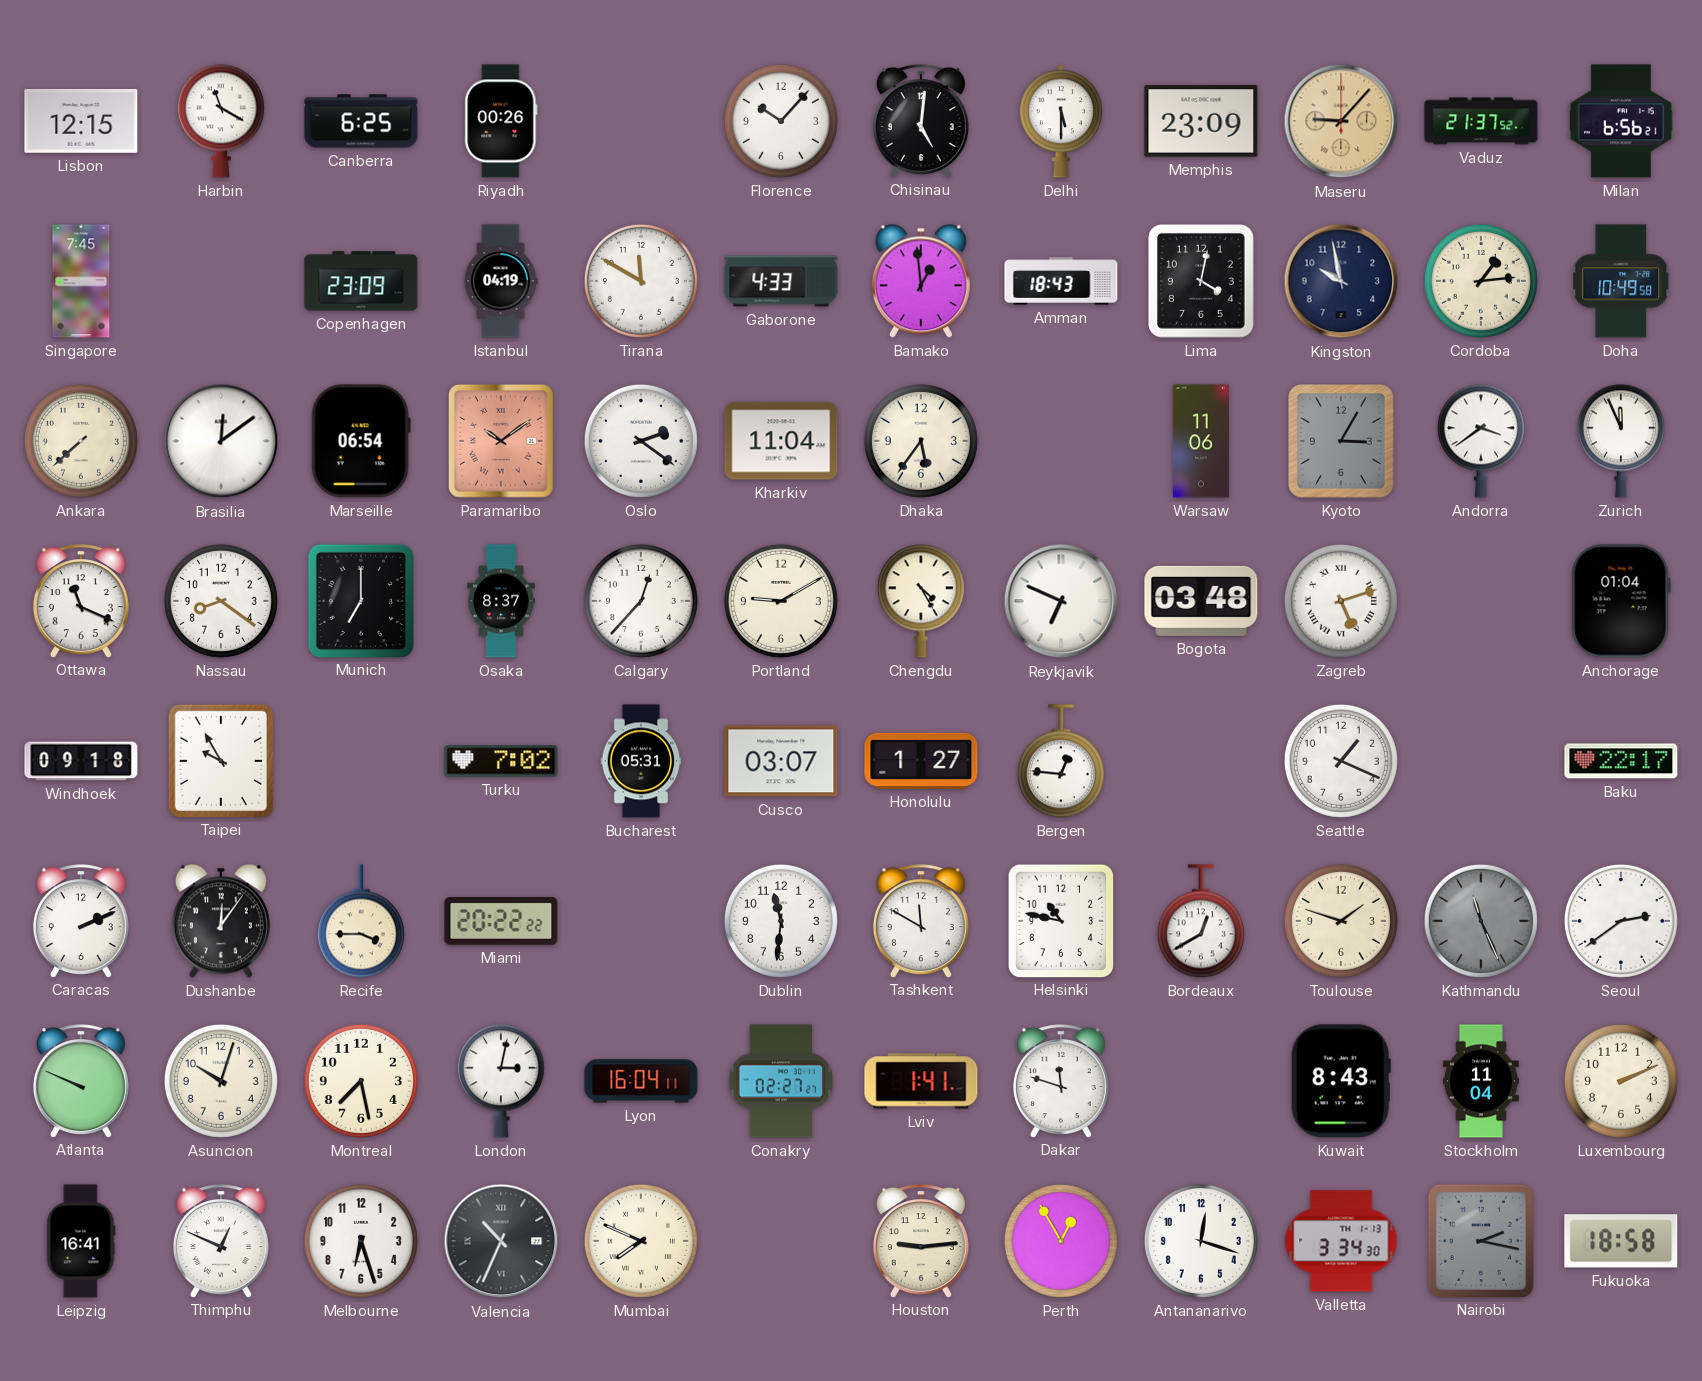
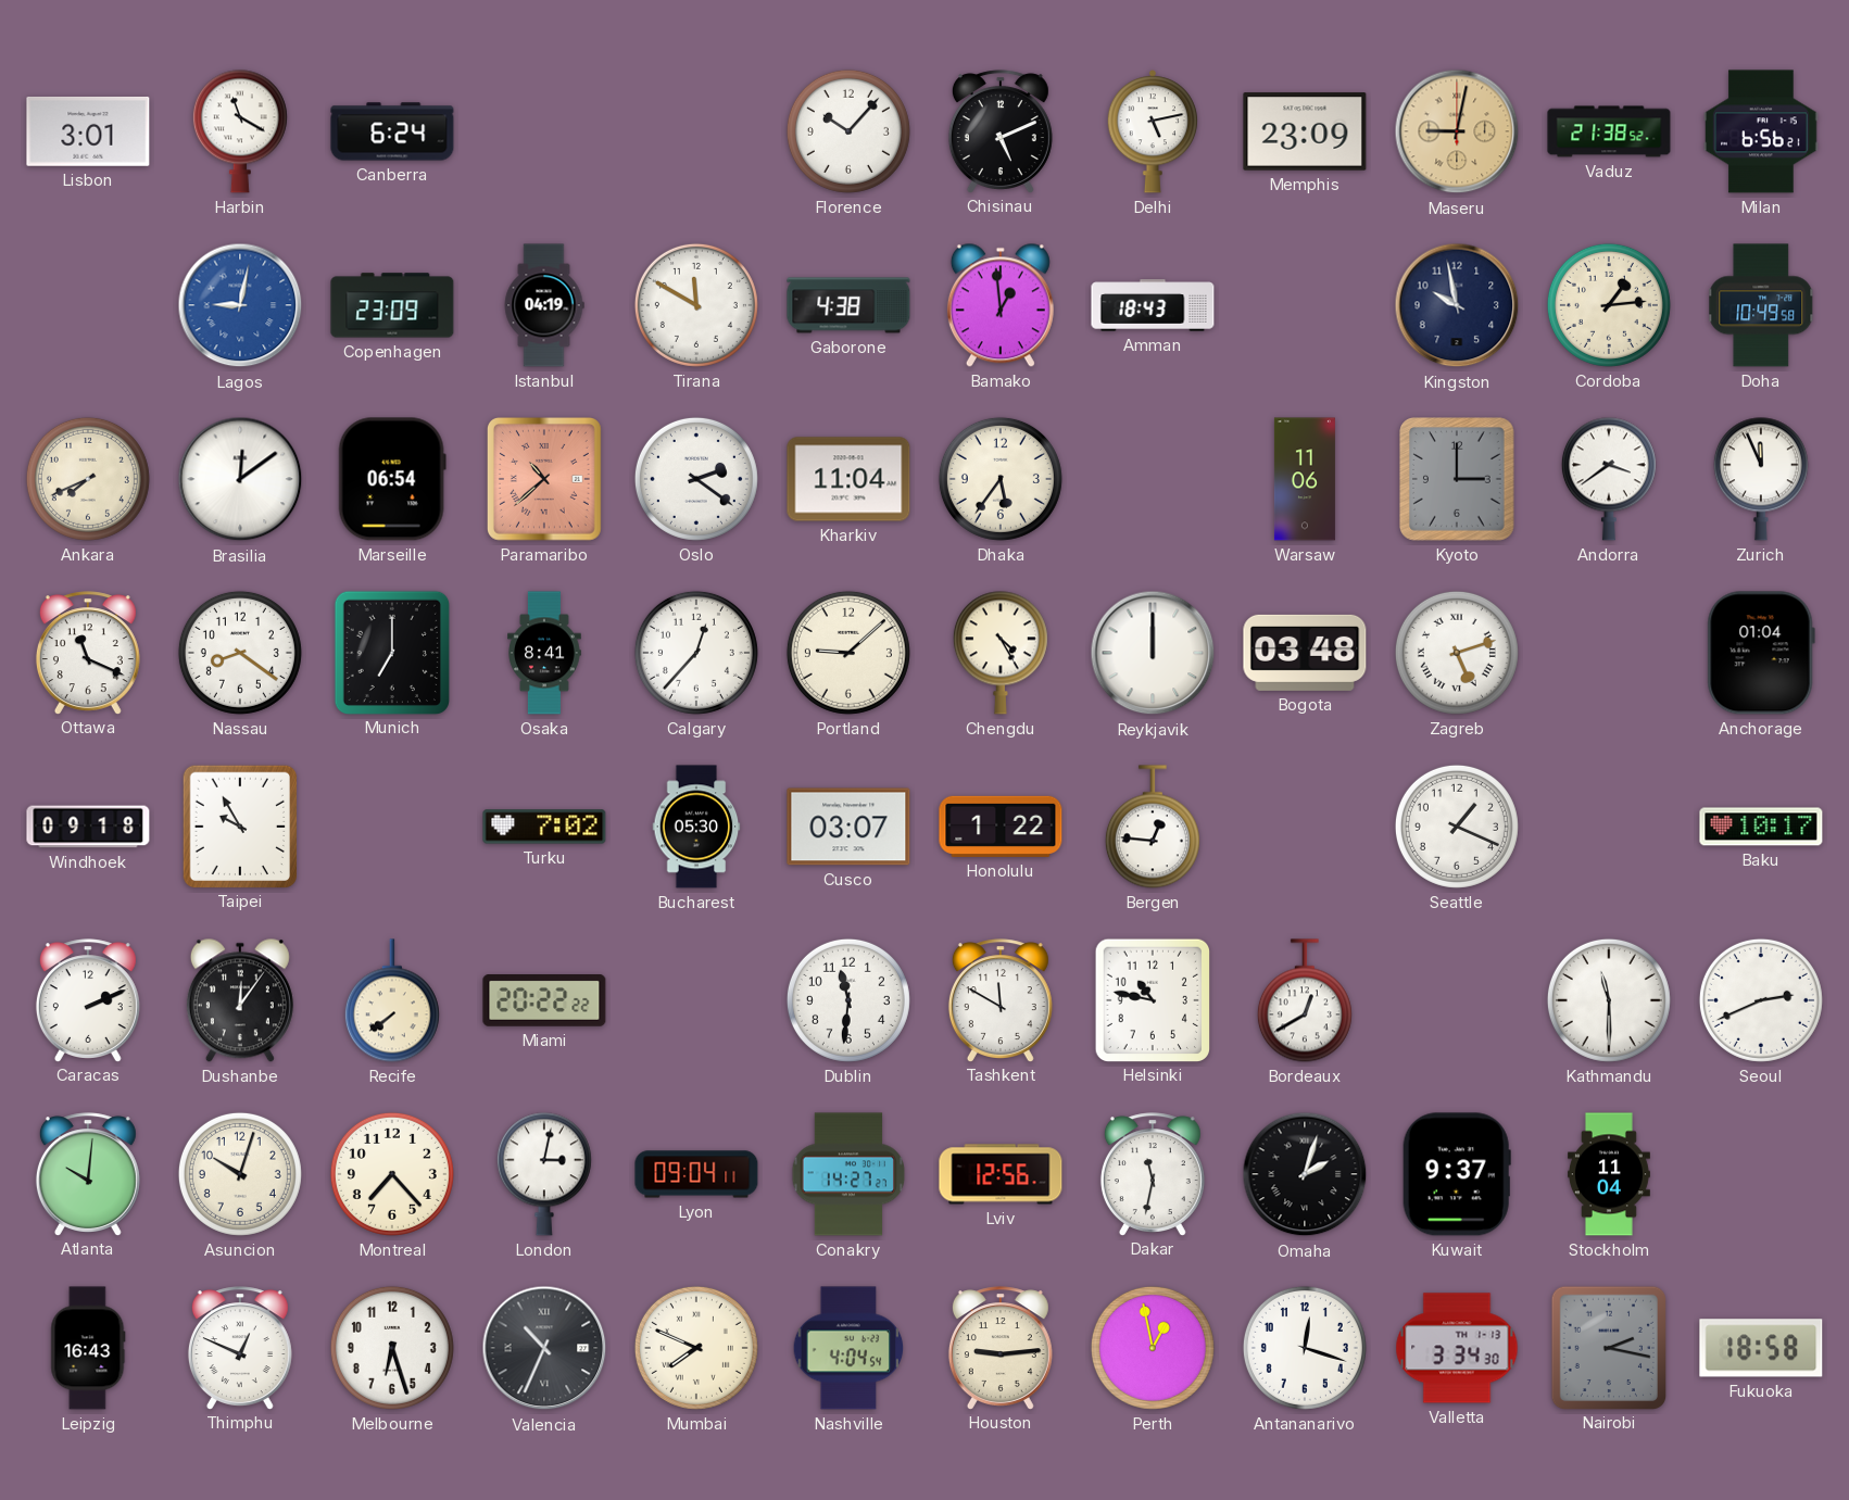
Lisbon: 12:15 -> 3:01
Canberra: 6:25 -> 6:24
Riyadh: 00:26 -> none
Chisinau: 5:01 -> 5:11
Delhi: 5:30 -> 5:13
Maseru: 9:07 -> 9:02
Vaduz: 21:37 -> 21:38
Singapore: 7:45 -> none
Lagos: none -> 9:02
Gaborone: 4:33 -> 4:38
Lima: 4:02 -> none
Ankara: 7:38 -> 7:41
Paramaribo: 10:09 -> 10:38
Kyoto: 3:05 -> 3:00
Osaka: 8:37 -> 8:41
Portland: 9:10 -> 9:08
Reykjavik: 6:49 -> 12:00
Bucharest: 05:31 -> 05:30
Honolulu: 1:27 -> 1:22
Baku: 22:17 -> 10:17
Recife: 3:45 -> 7:39
Toulouse: 1:48 -> none
Kathmandu: 11:26 -> 11:30
Kathmandu dial: grey -> white
Seoul: 2:39 -> 2:41
Atlanta: 9:49 -> 10:01
Montreal: 7:28 -> 7:23
Lyon: 16:04 -> 09:04
Conakry: 02:27 -> 14:27
Lviv: 1:41 -> 12:56
Dakar: 11:48 -> 11:32
Omaha: none -> 2:03
Kuwait: 8:43 -> 9:37
Luxembourg: 2:11 -> none
Leipzig: 16:41 -> 16:43
Nashville: none -> 4:04
Perth: 12:55 -> 12:58
